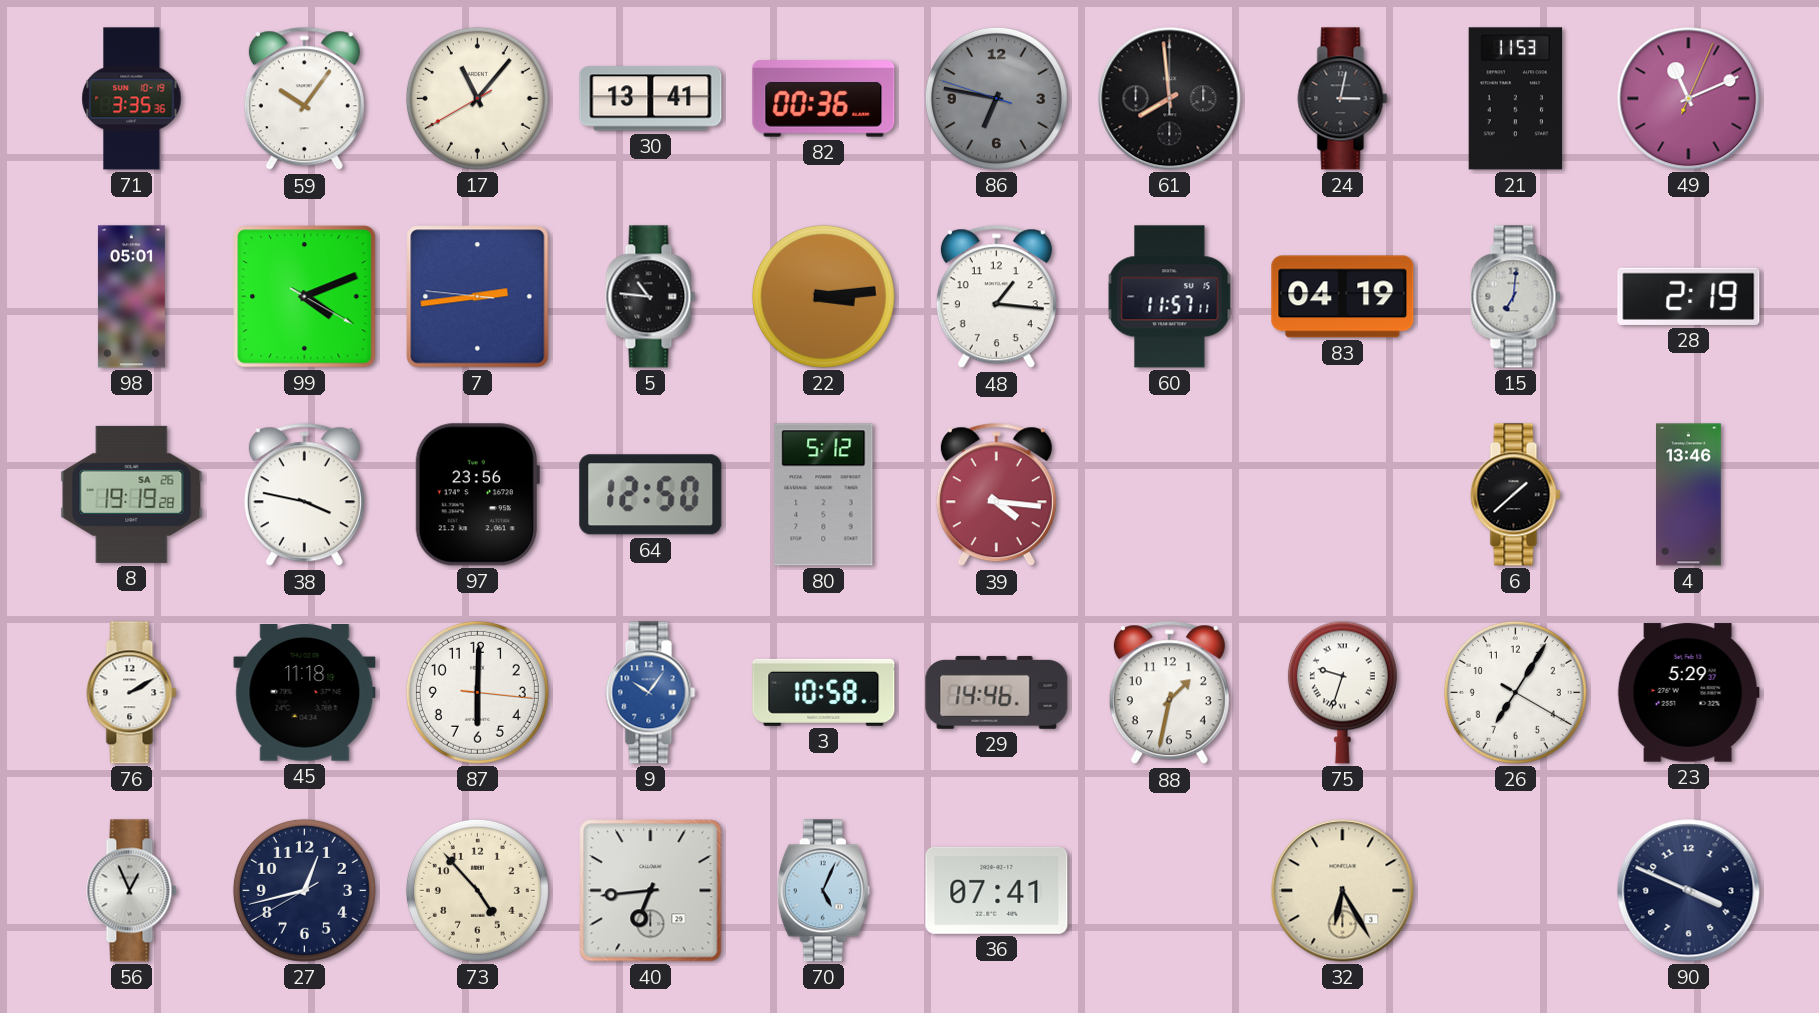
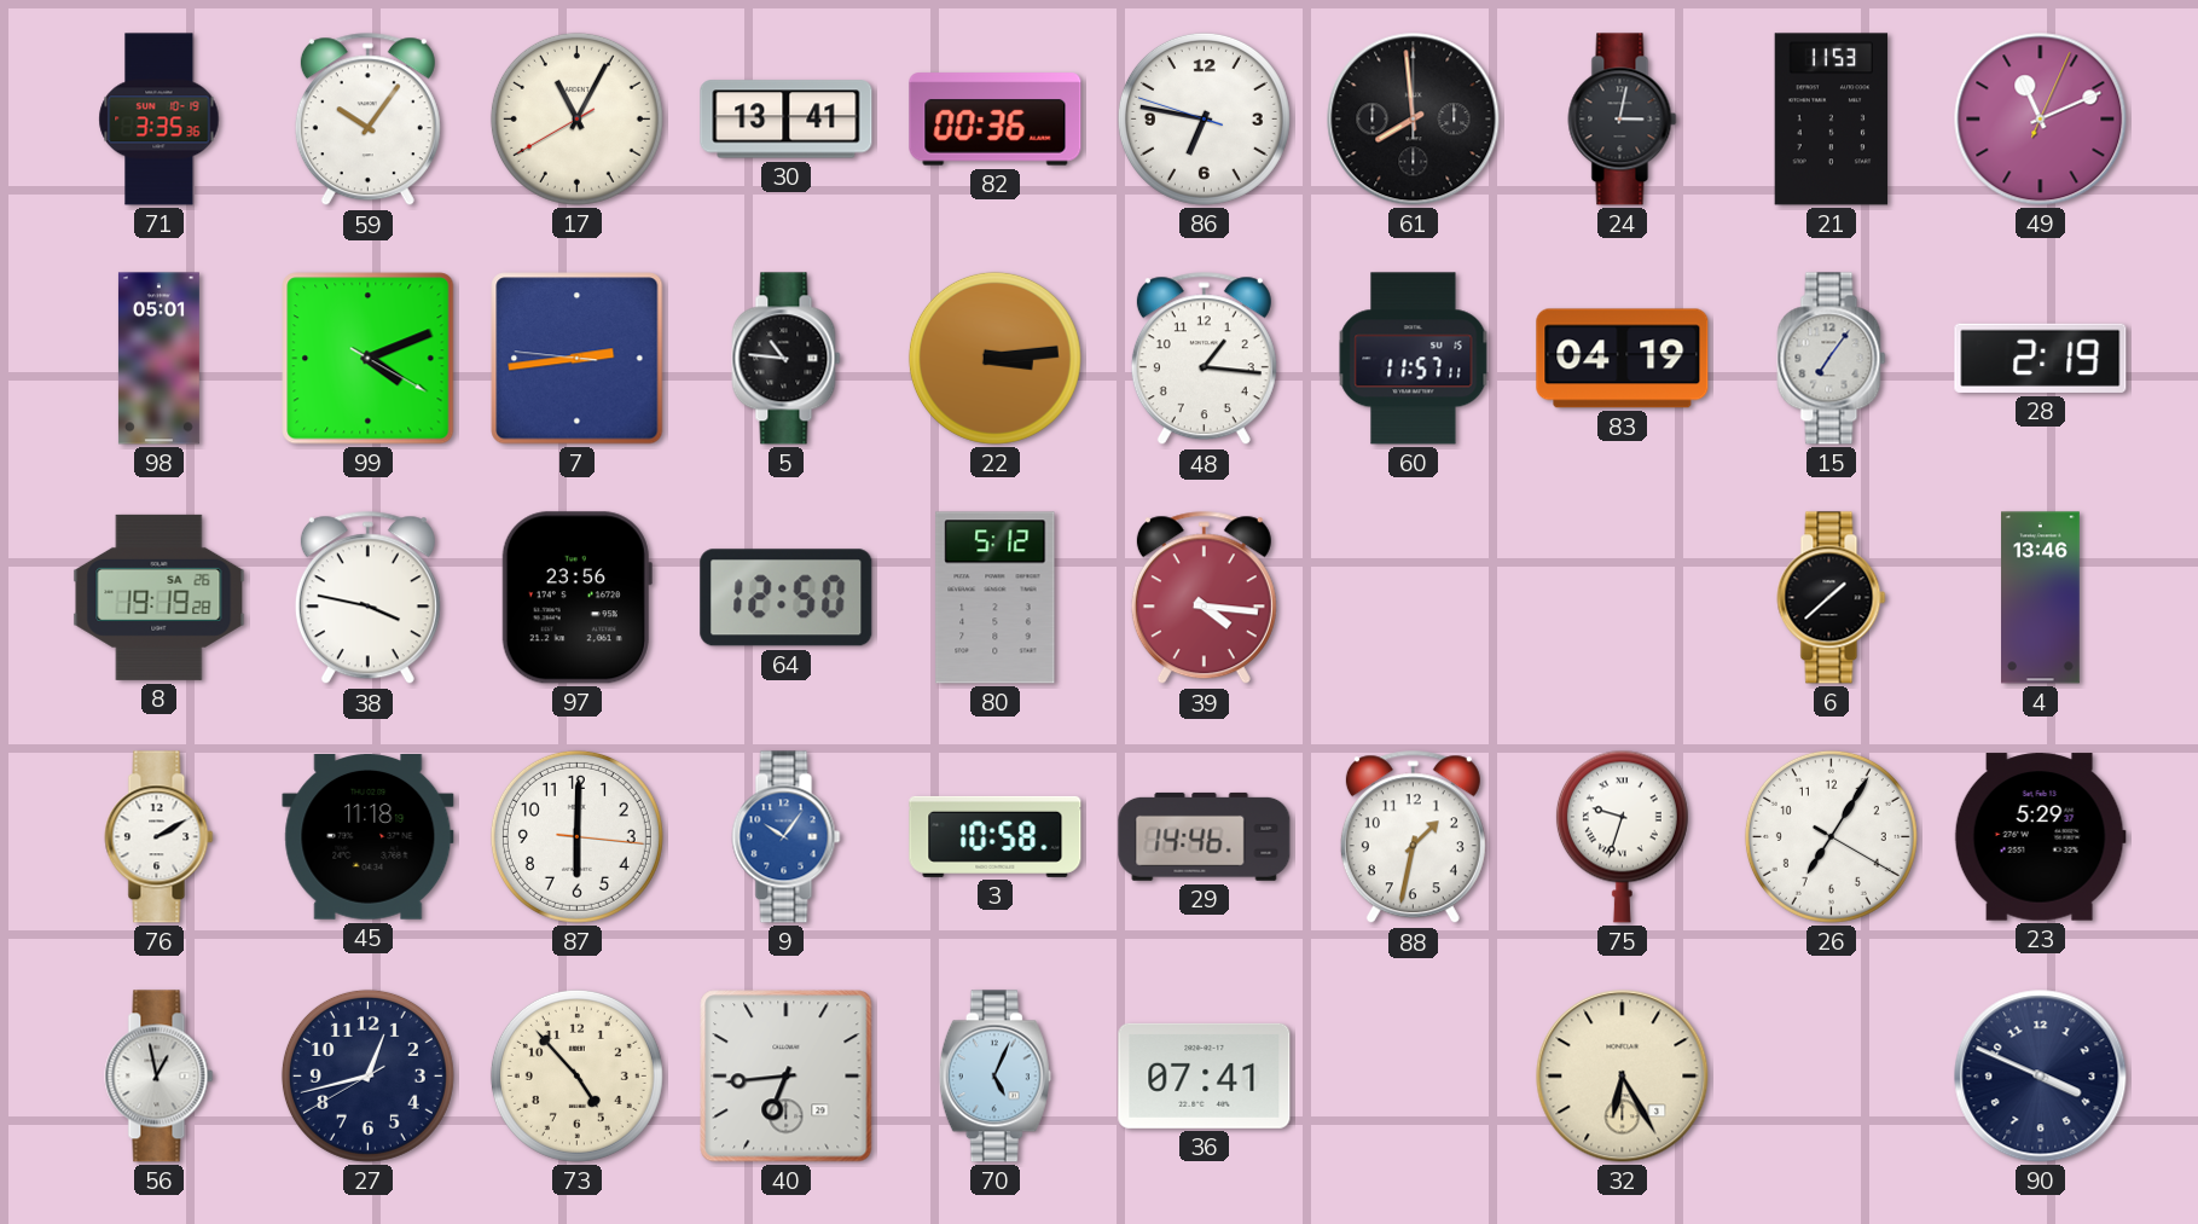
17: 11:06 -> 11:04
86 dial: grey -> white
15: 7:01 -> 7:06
56: 12:56 -> 12:58
